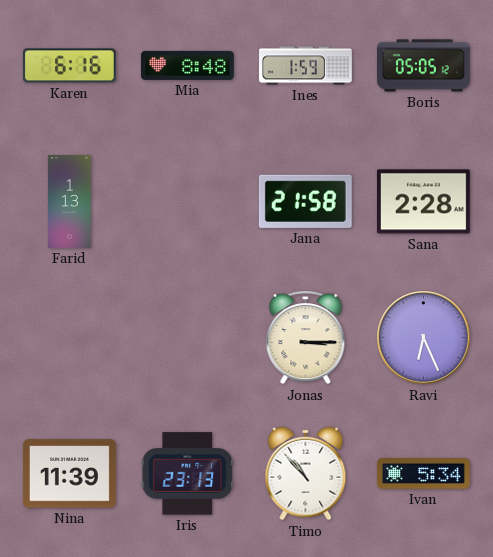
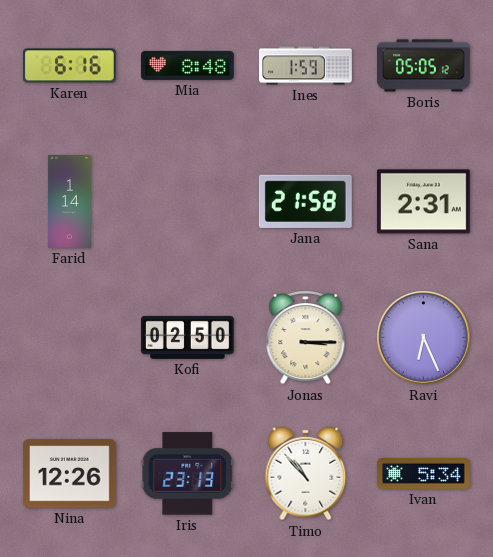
Farid: 1:13 -> 1:14
Sana: 2:28 -> 2:31
Kofi: none -> 02:50
Nina: 11:39 -> 12:26
